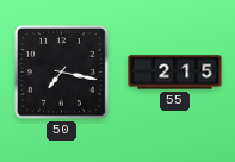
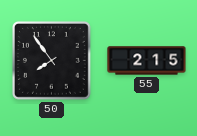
50: 7:17 -> 7:54
